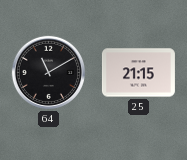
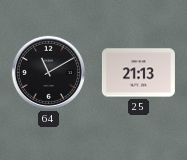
25: 21:15 -> 21:13
